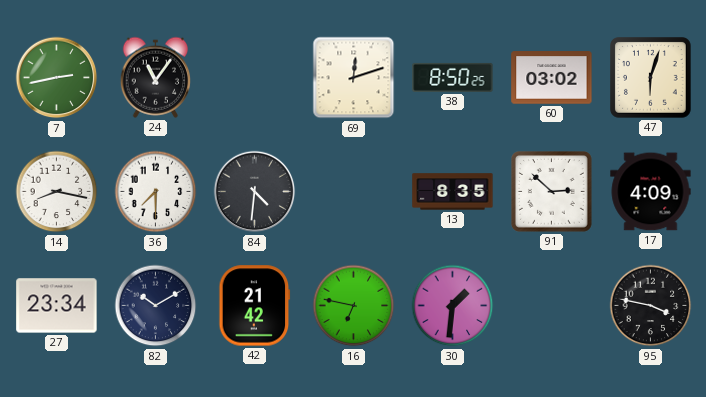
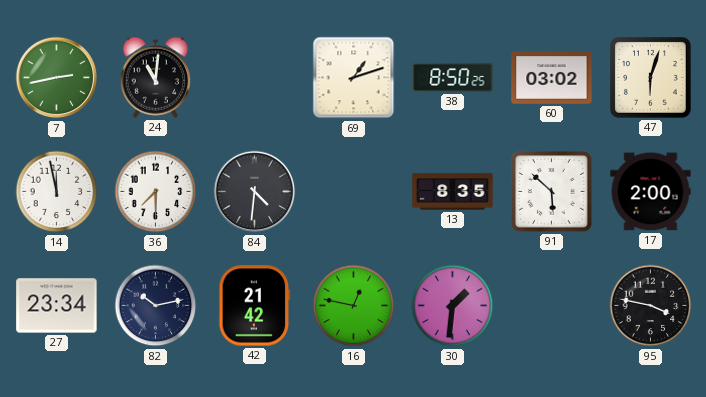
24: 11:06 -> 11:01
69: 12:12 -> 1:12
14: 8:17 -> 11:58
91: 2:52 -> 5:52
17: 4:09 -> 2:00
82: 10:10 -> 10:13
16: 6:47 -> 12:47
